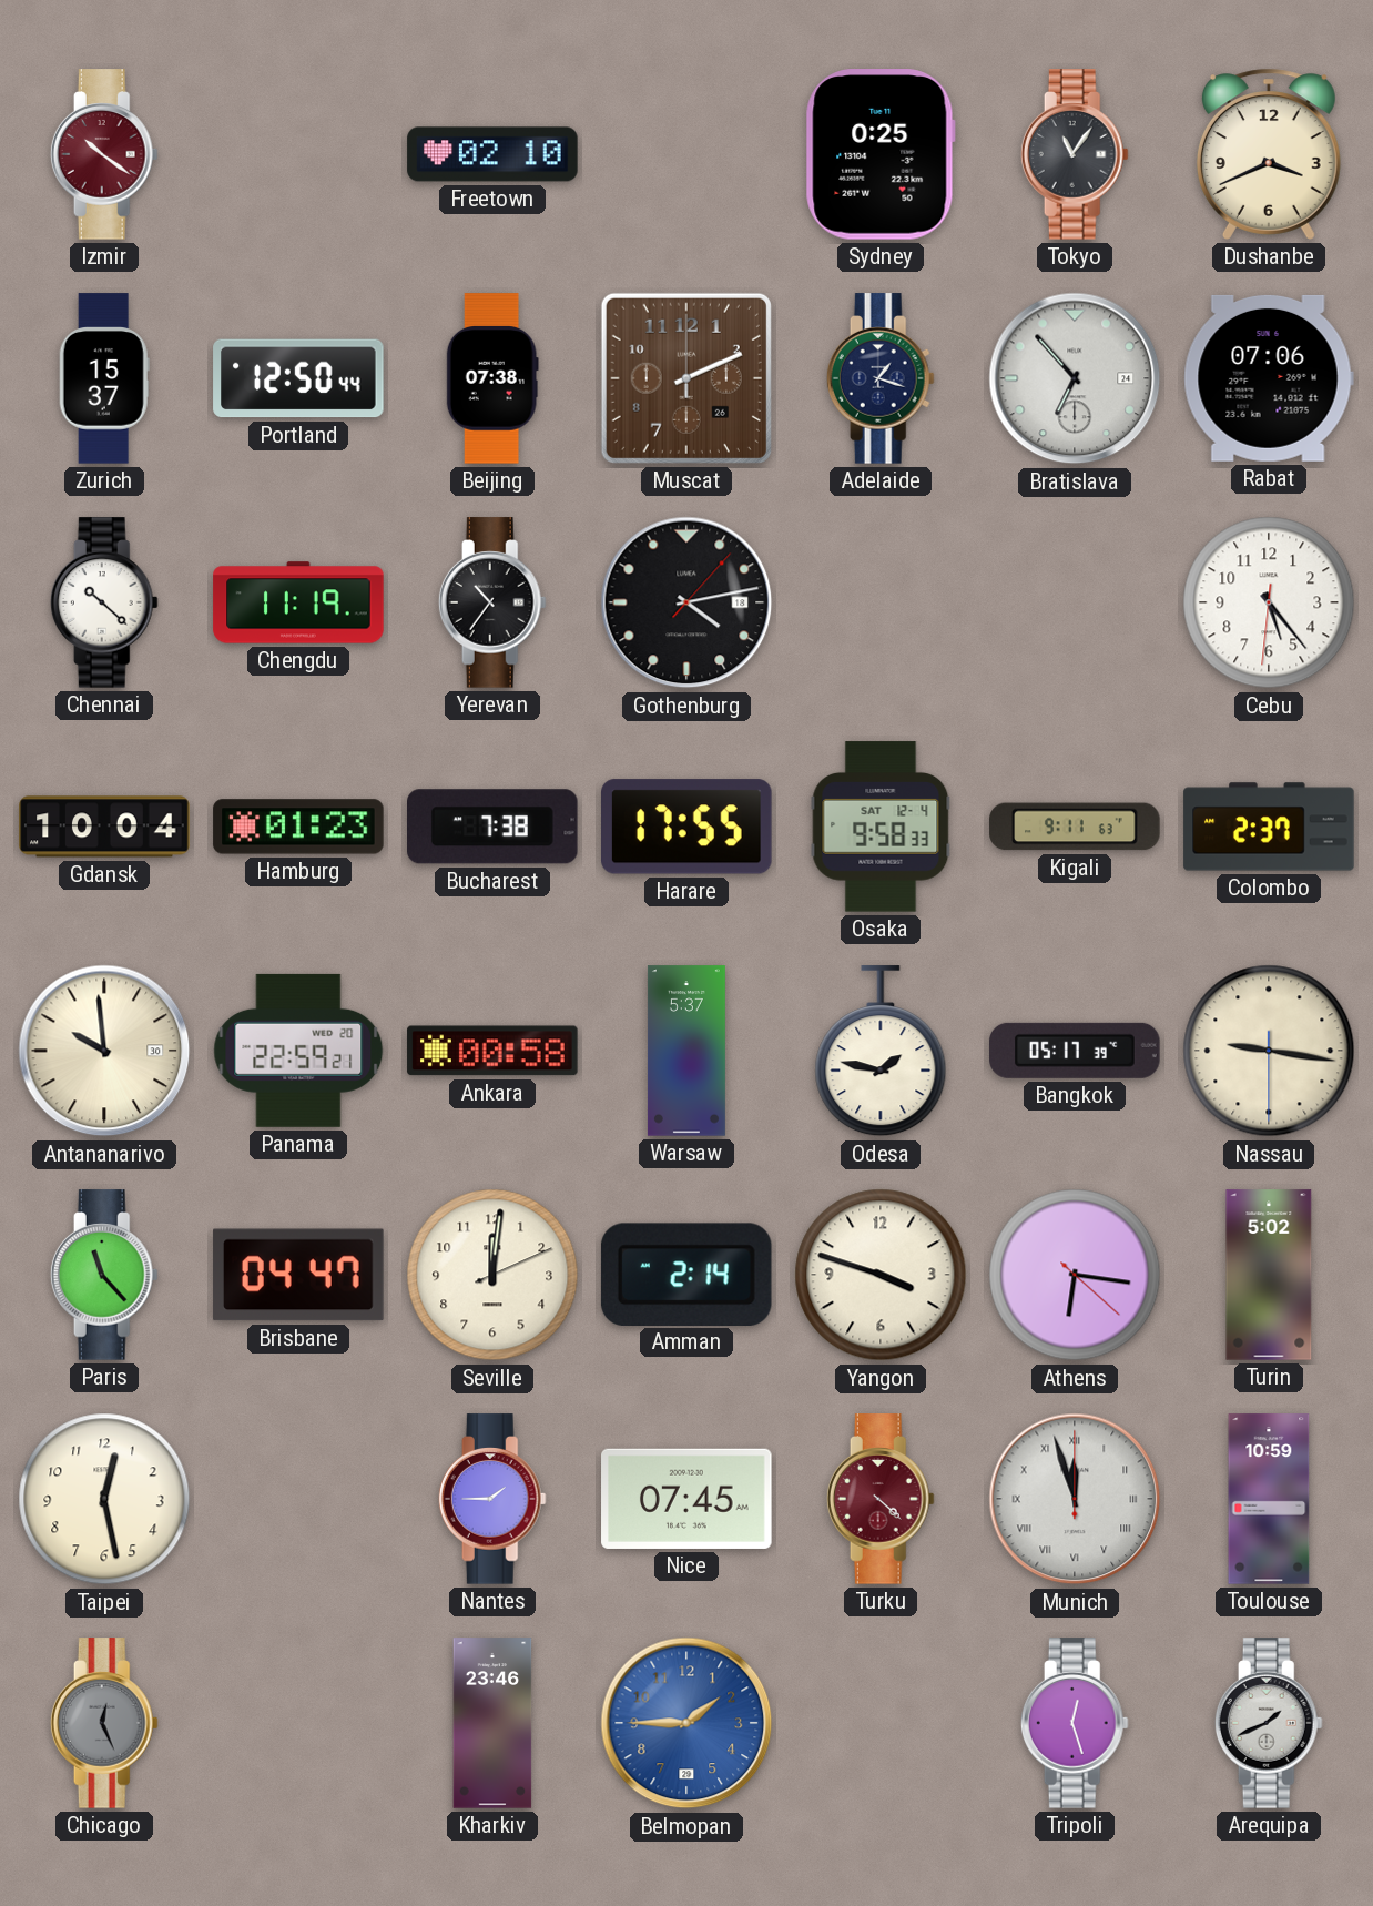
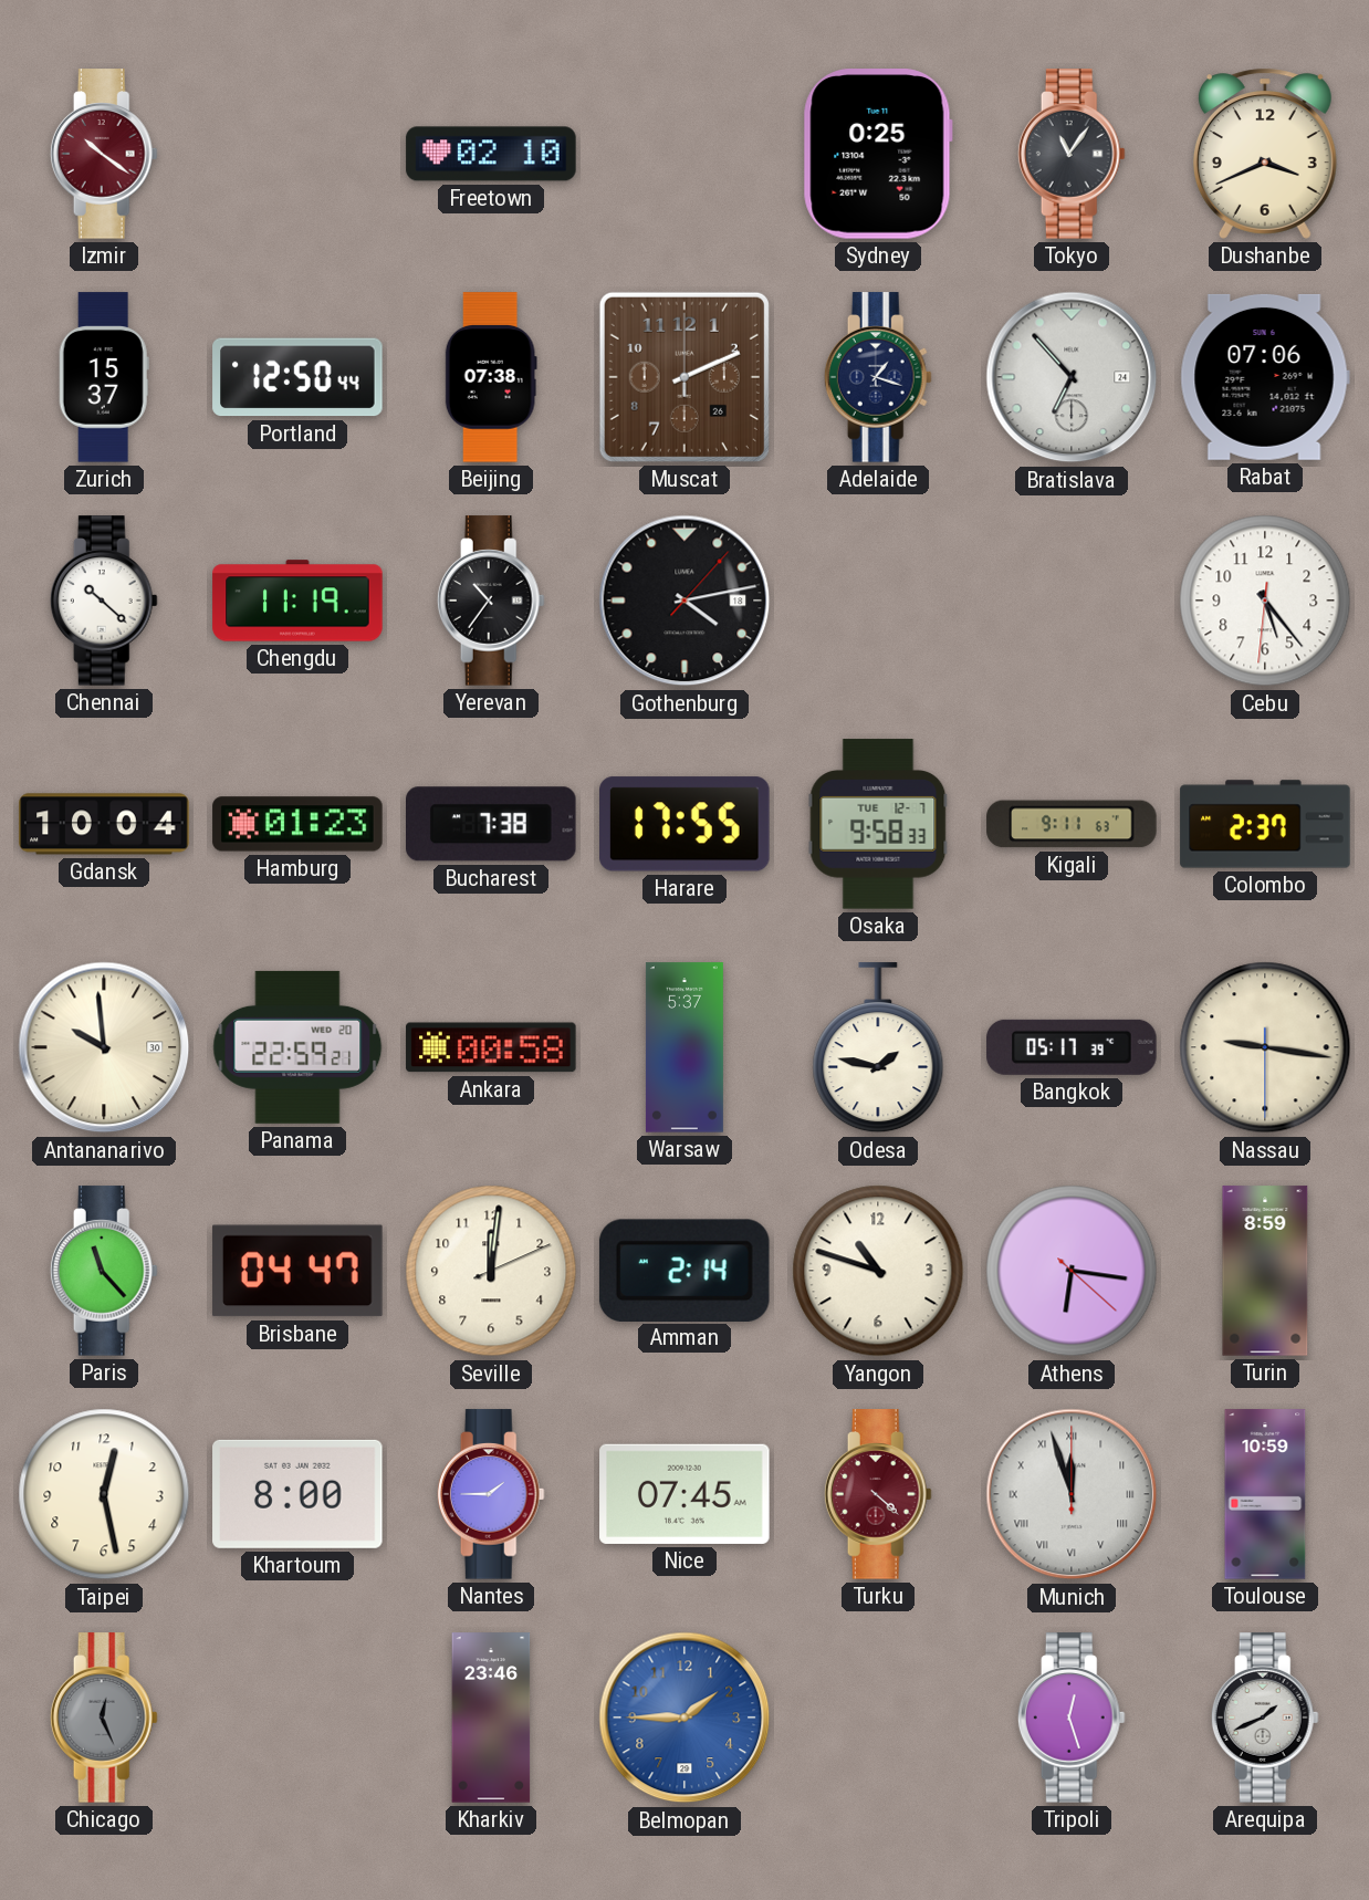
Osaka date: SAT 12-4 -> TUE 12-7
Yangon: 3:48 -> 10:48
Turin: 5:02 -> 8:59
Khartoum: none -> 8:00
